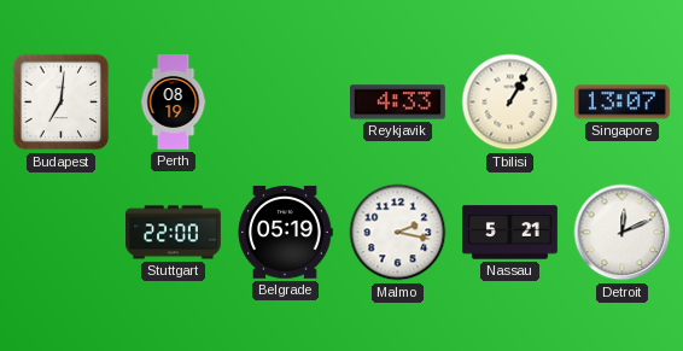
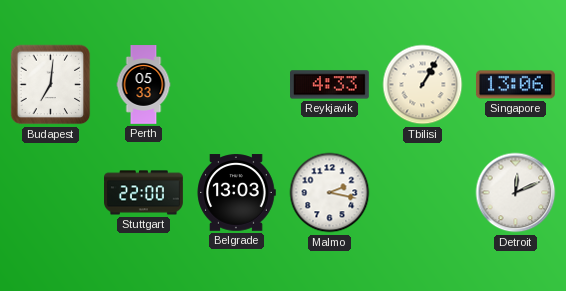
Perth: 08:19 -> 05:33
Singapore: 13:07 -> 13:06
Belgrade: 05:19 -> 13:03
Nassau: 5:21 -> none
